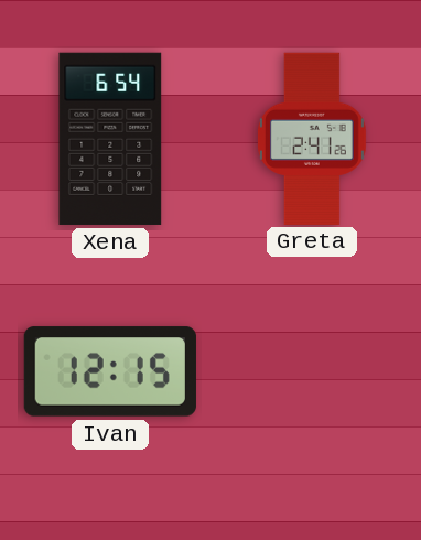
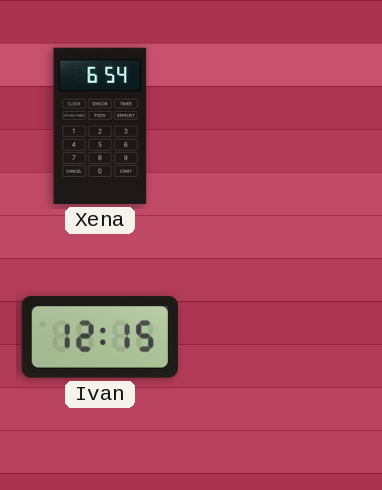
Greta: 2:41 -> none
